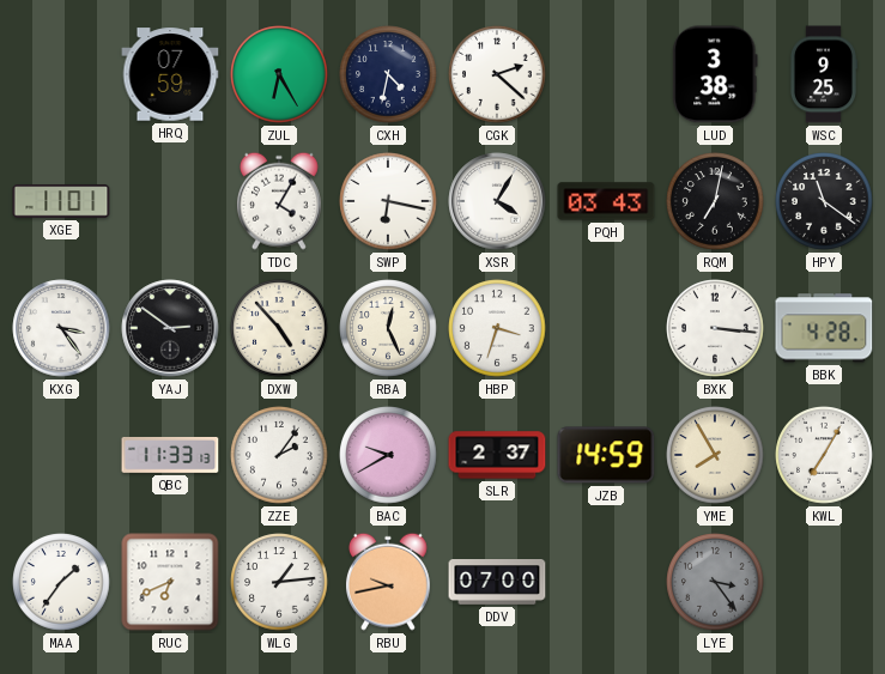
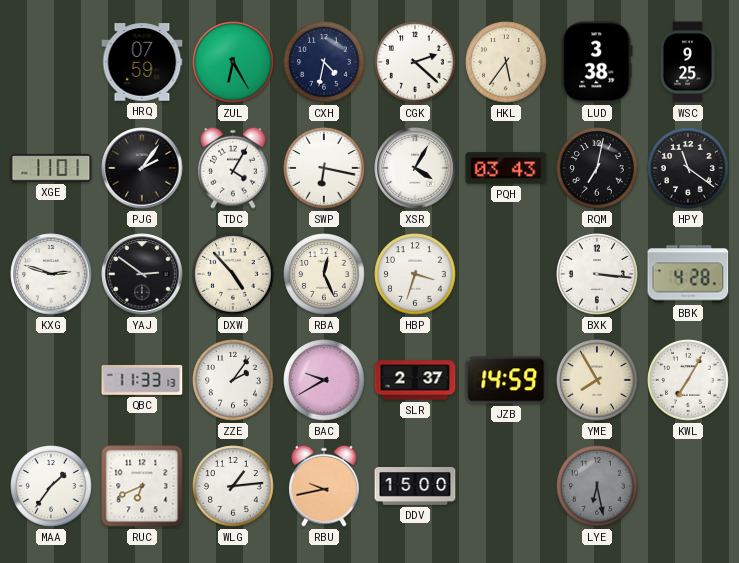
HKL: none -> 5:36
PJG: none -> 2:06
KXG: 3:24 -> 2:48
DDV: 07:00 -> 15:00
LYE: 3:24 -> 6:28
